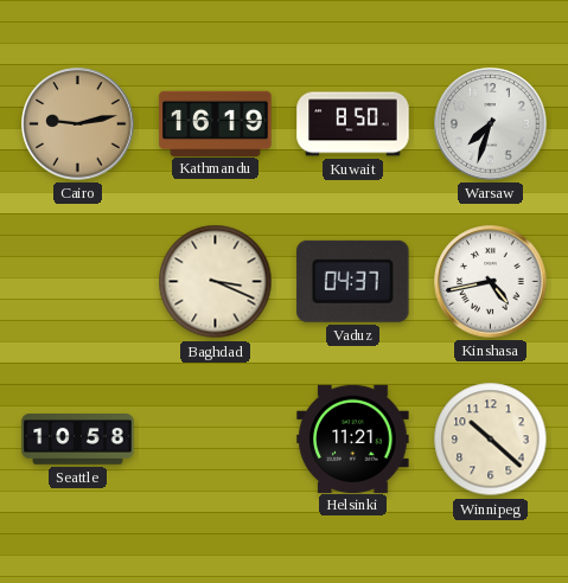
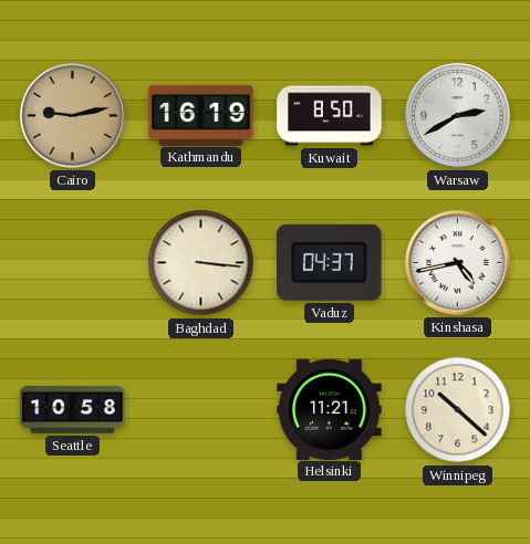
Warsaw: 7:33 -> 2:40
Baghdad: 3:19 -> 3:16
